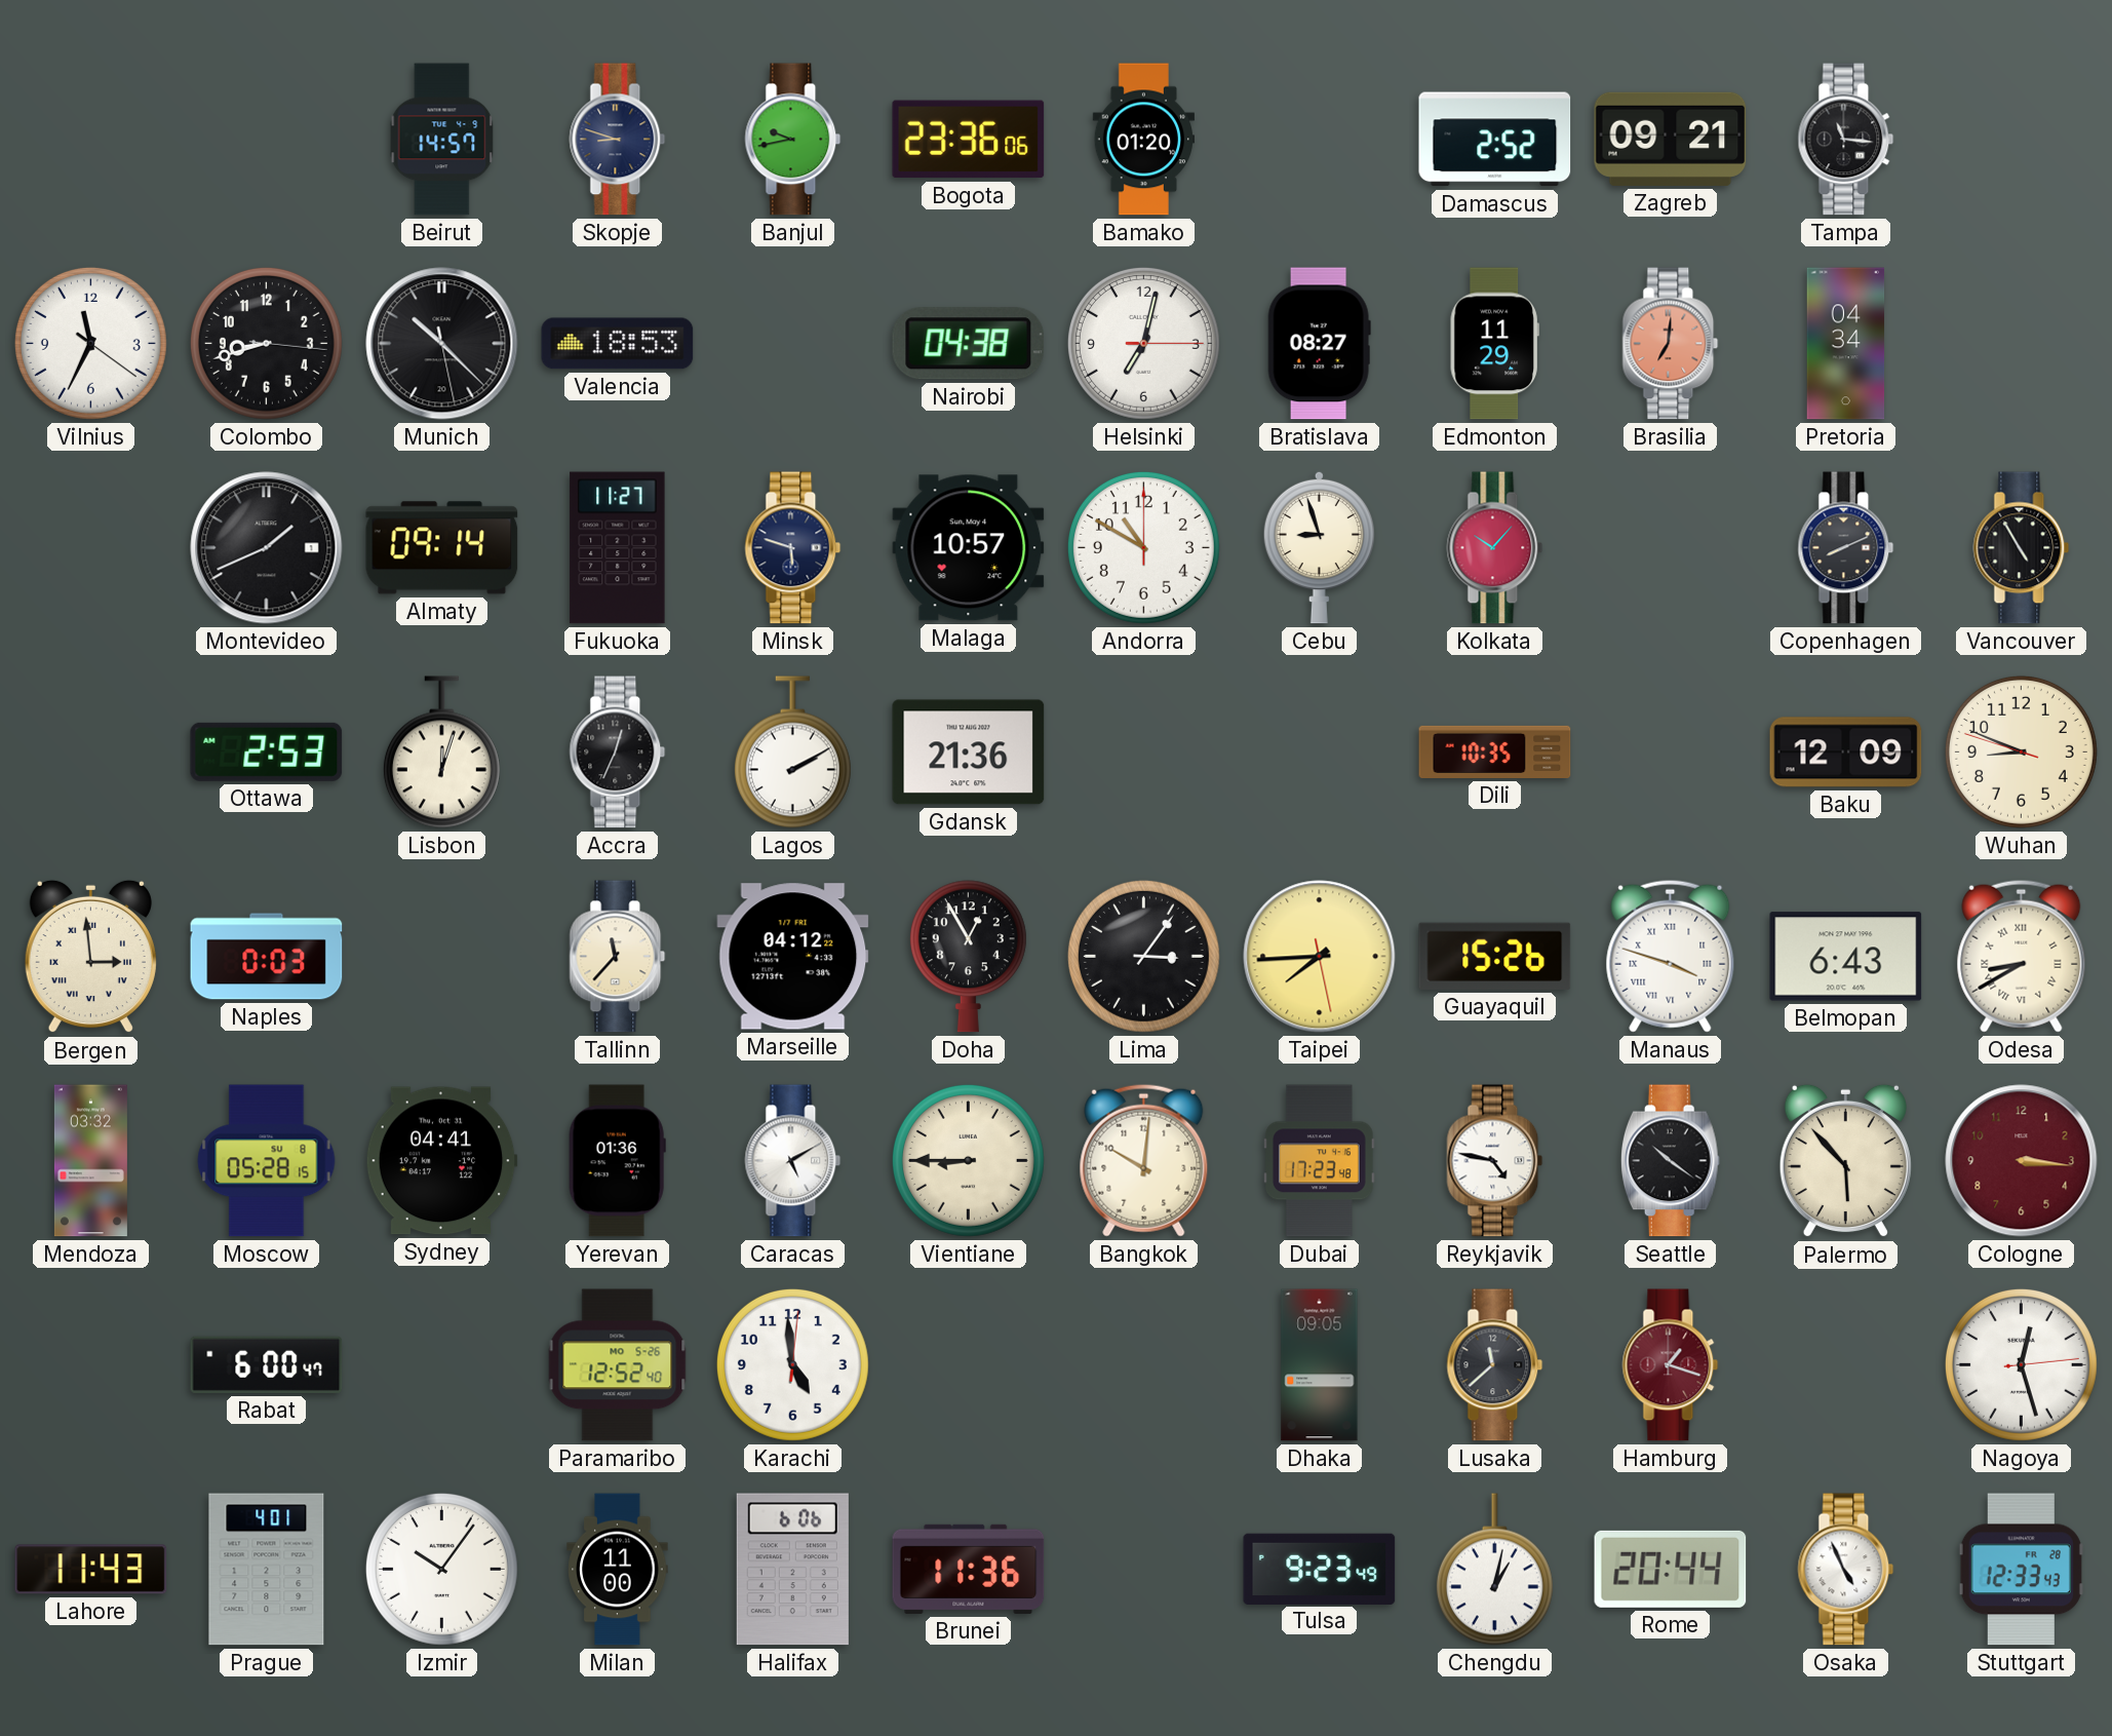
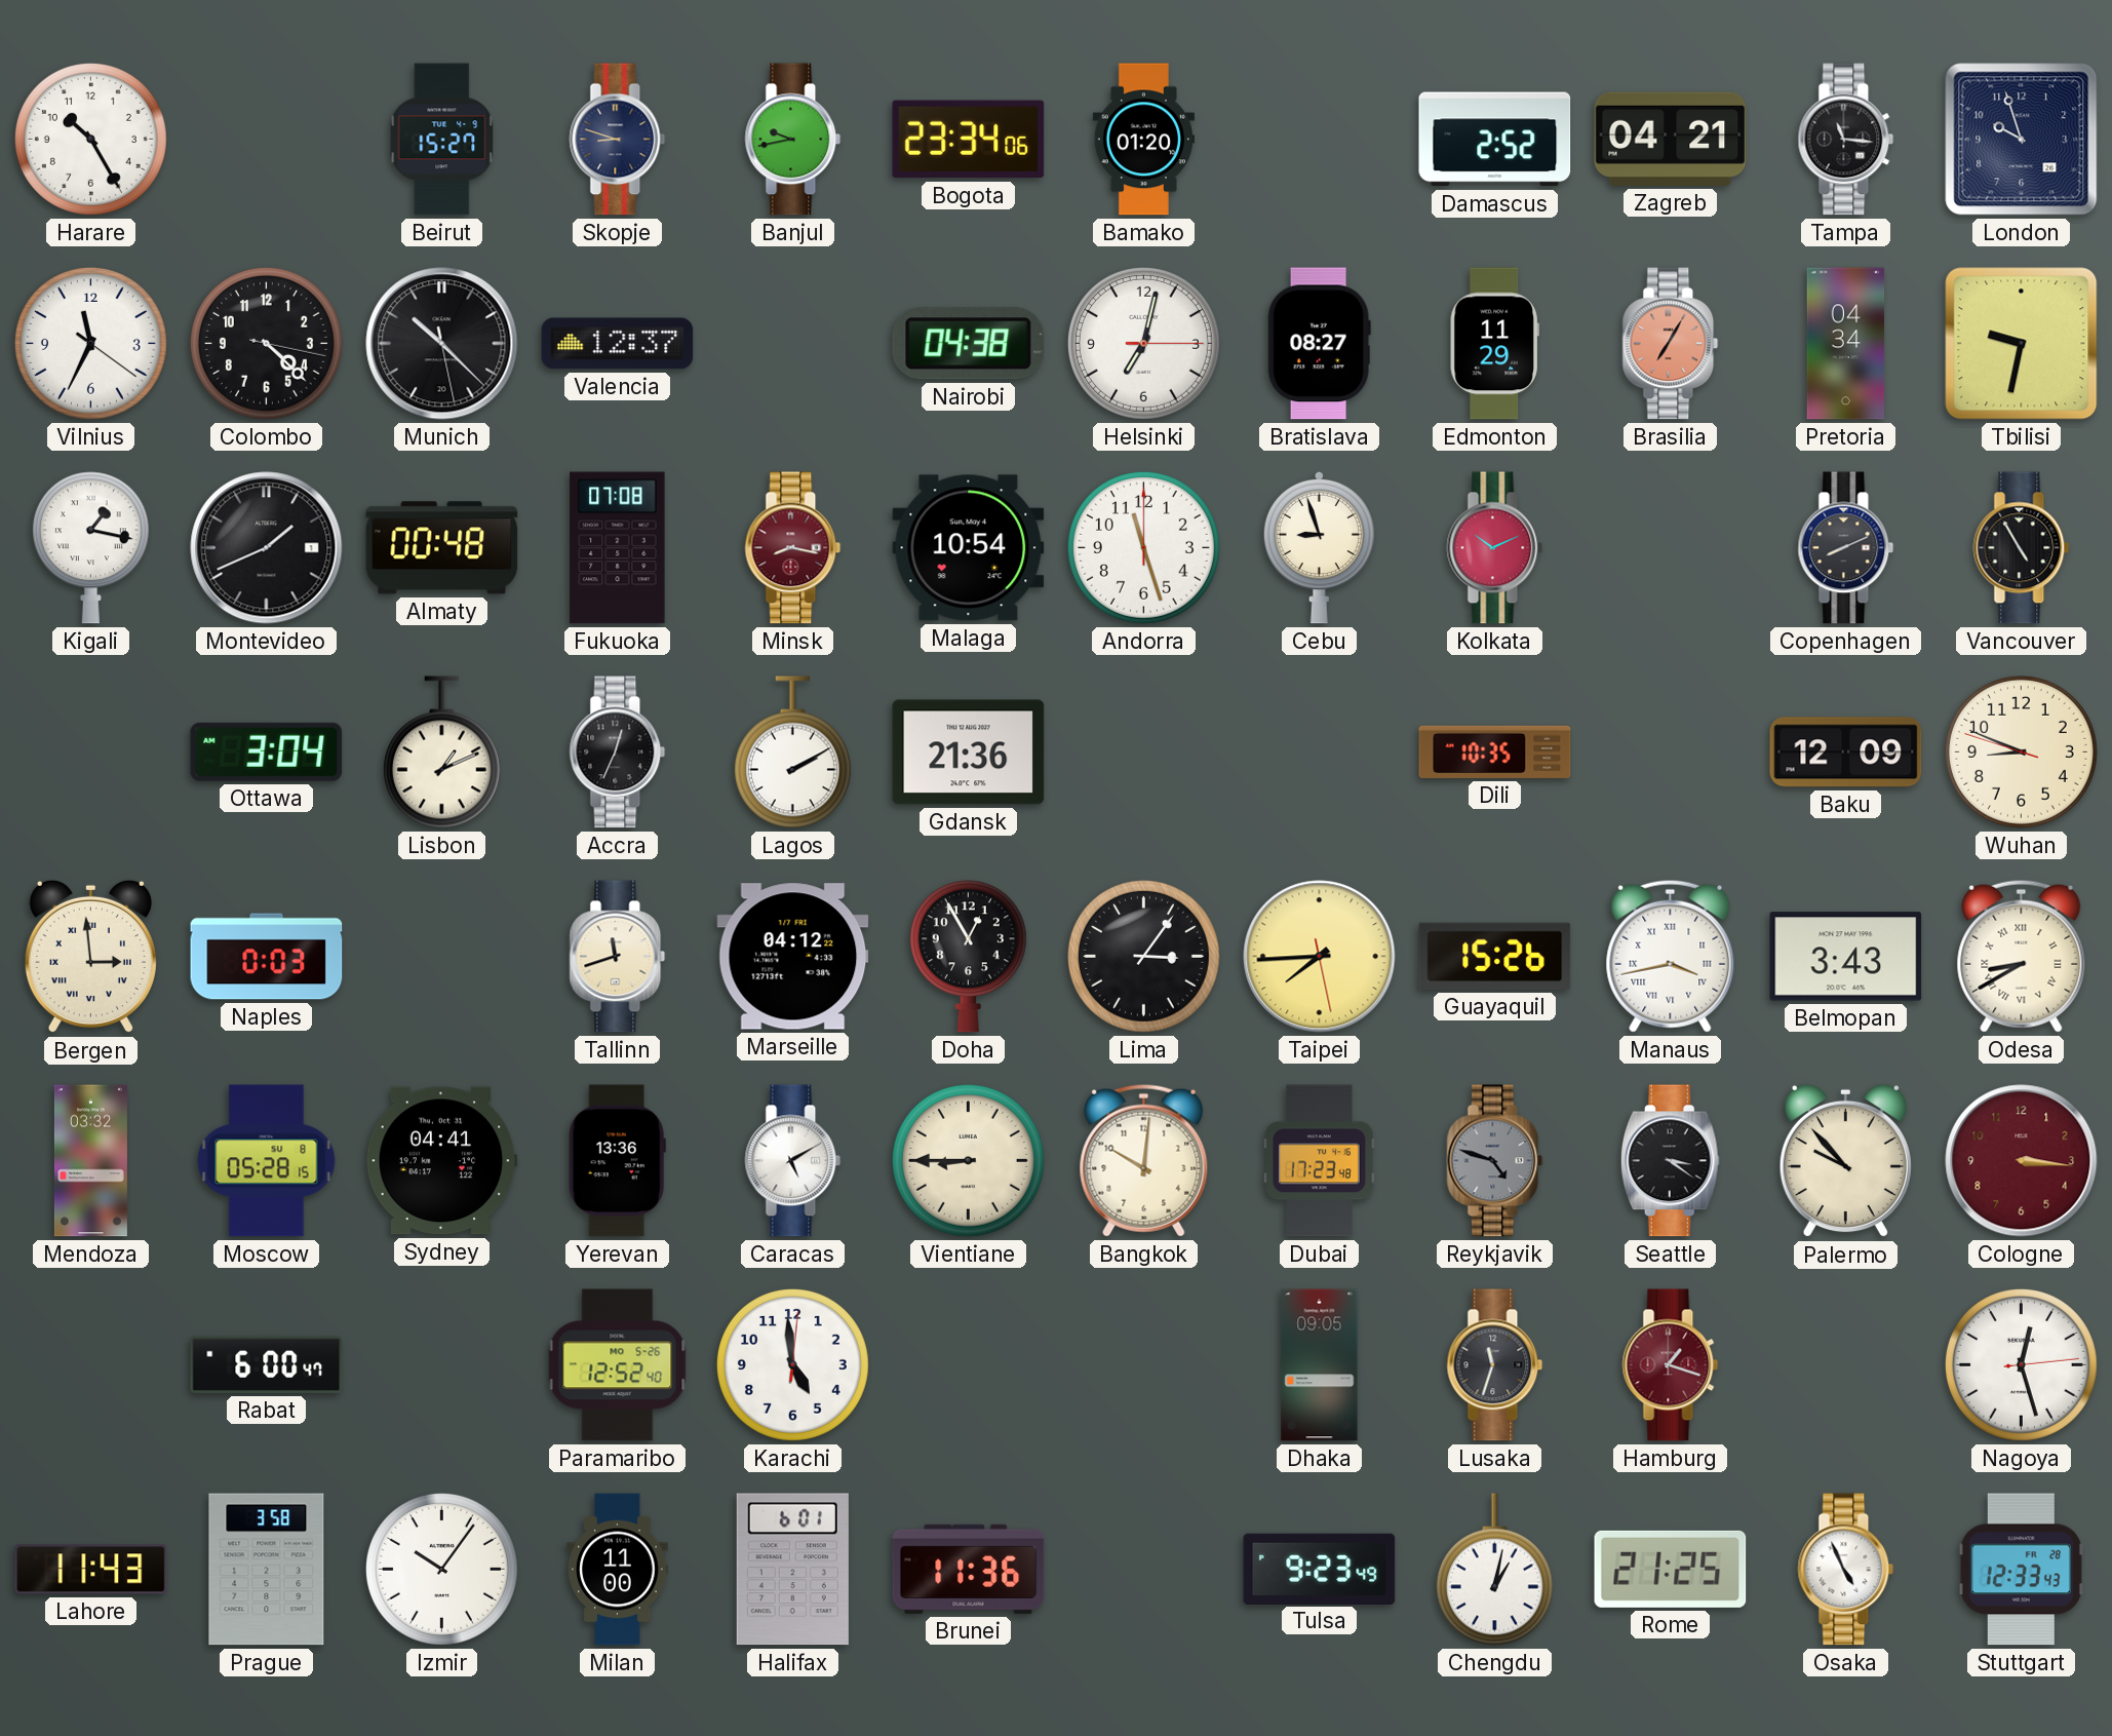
Harare: none -> 10:25
Beirut: 14:57 -> 15:27
Bogota: 23:36 -> 23:34
Zagreb: 09:21 -> 04:21
London: none -> 9:57
Colombo: 8:42 -> 4:22
Valencia: 18:53 -> 12:37
Brasilia: 7:01 -> 7:05
Tbilisi: none -> 9:32
Kigali: none -> 1:17
Almaty: 09:14 -> 00:48
Fukuoka: 11:27 -> 07:08
Minsk: 5:48 -> 8:17
Minsk dial: navy -> burgundy
Malaga: 10:57 -> 10:54
Andorra: 10:50 -> 11:27
Kolkata: 10:07 -> 10:11
Ottawa: 2:53 -> 3:04
Lisbon: 12:03 -> 1:11
Tallinn: 11:37 -> 11:42
Manaus: 3:48 -> 3:43
Belmopan: 6:43 -> 3:43
Yerevan: 01:36 -> 13:36
Reykjavik: 4:47 -> 4:48
Reykjavik dial: white -> grey
Seattle: 10:21 -> 3:21
Palermo: 5:53 -> 9:53
Lusaka: 11:38 -> 11:33
Prague: 4:01 -> 3:58
Halifax: 6:06 -> 6:01
Rome: 20:44 -> 21:25
